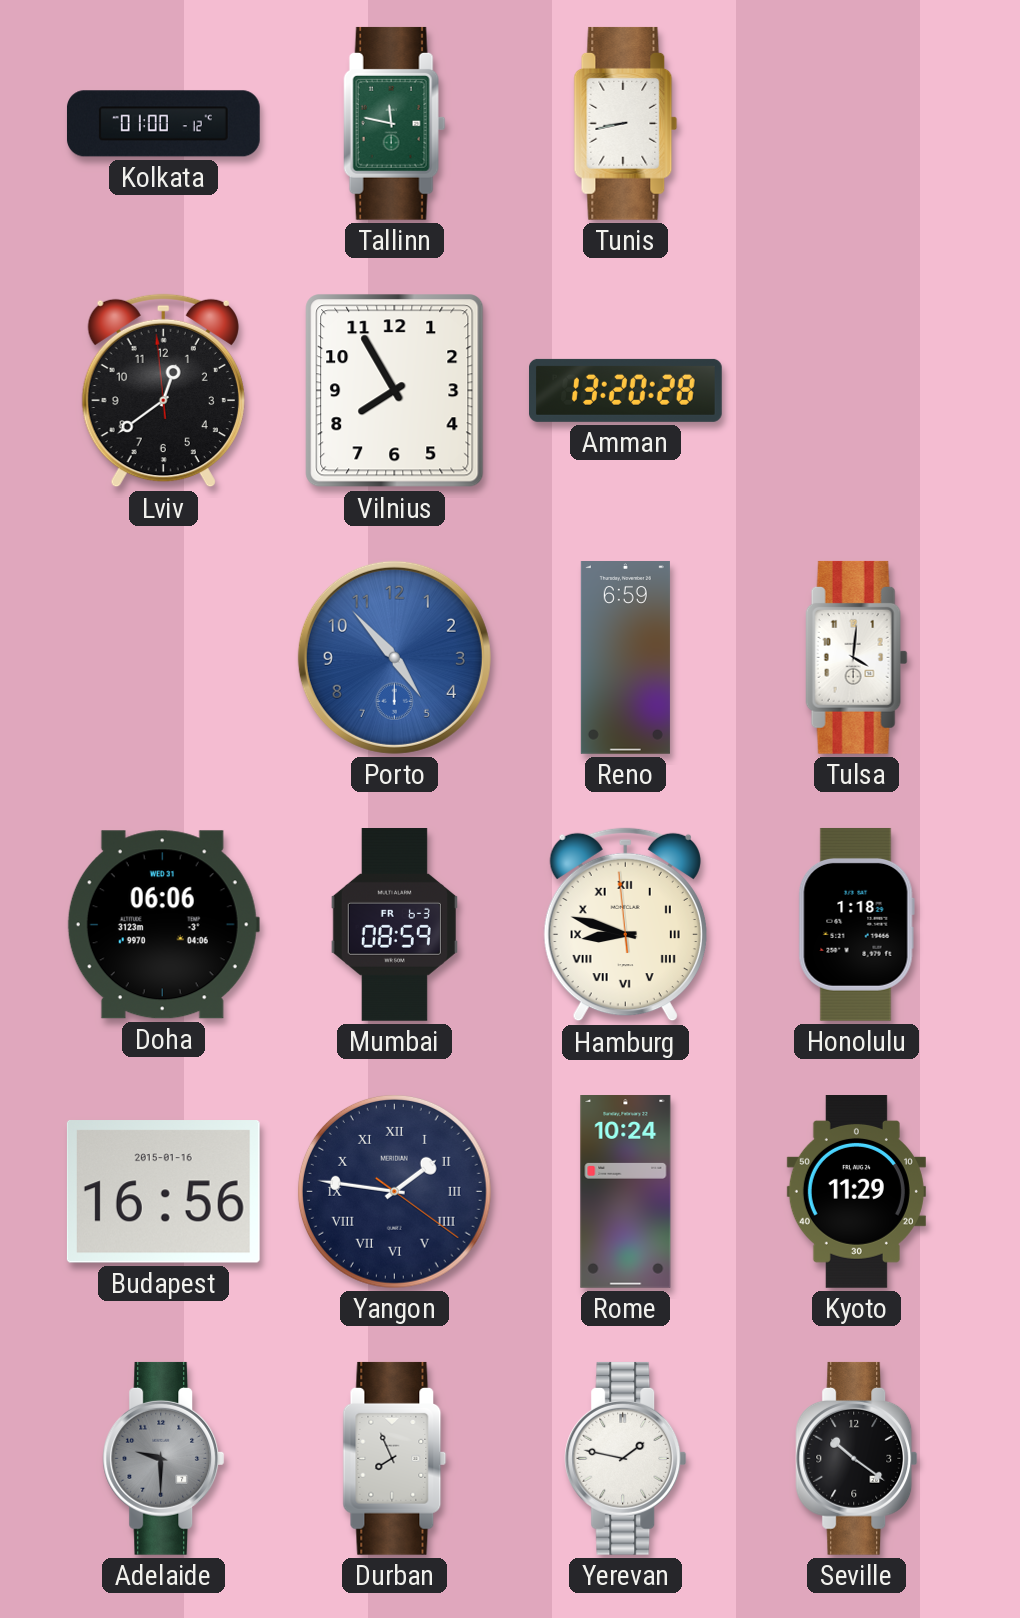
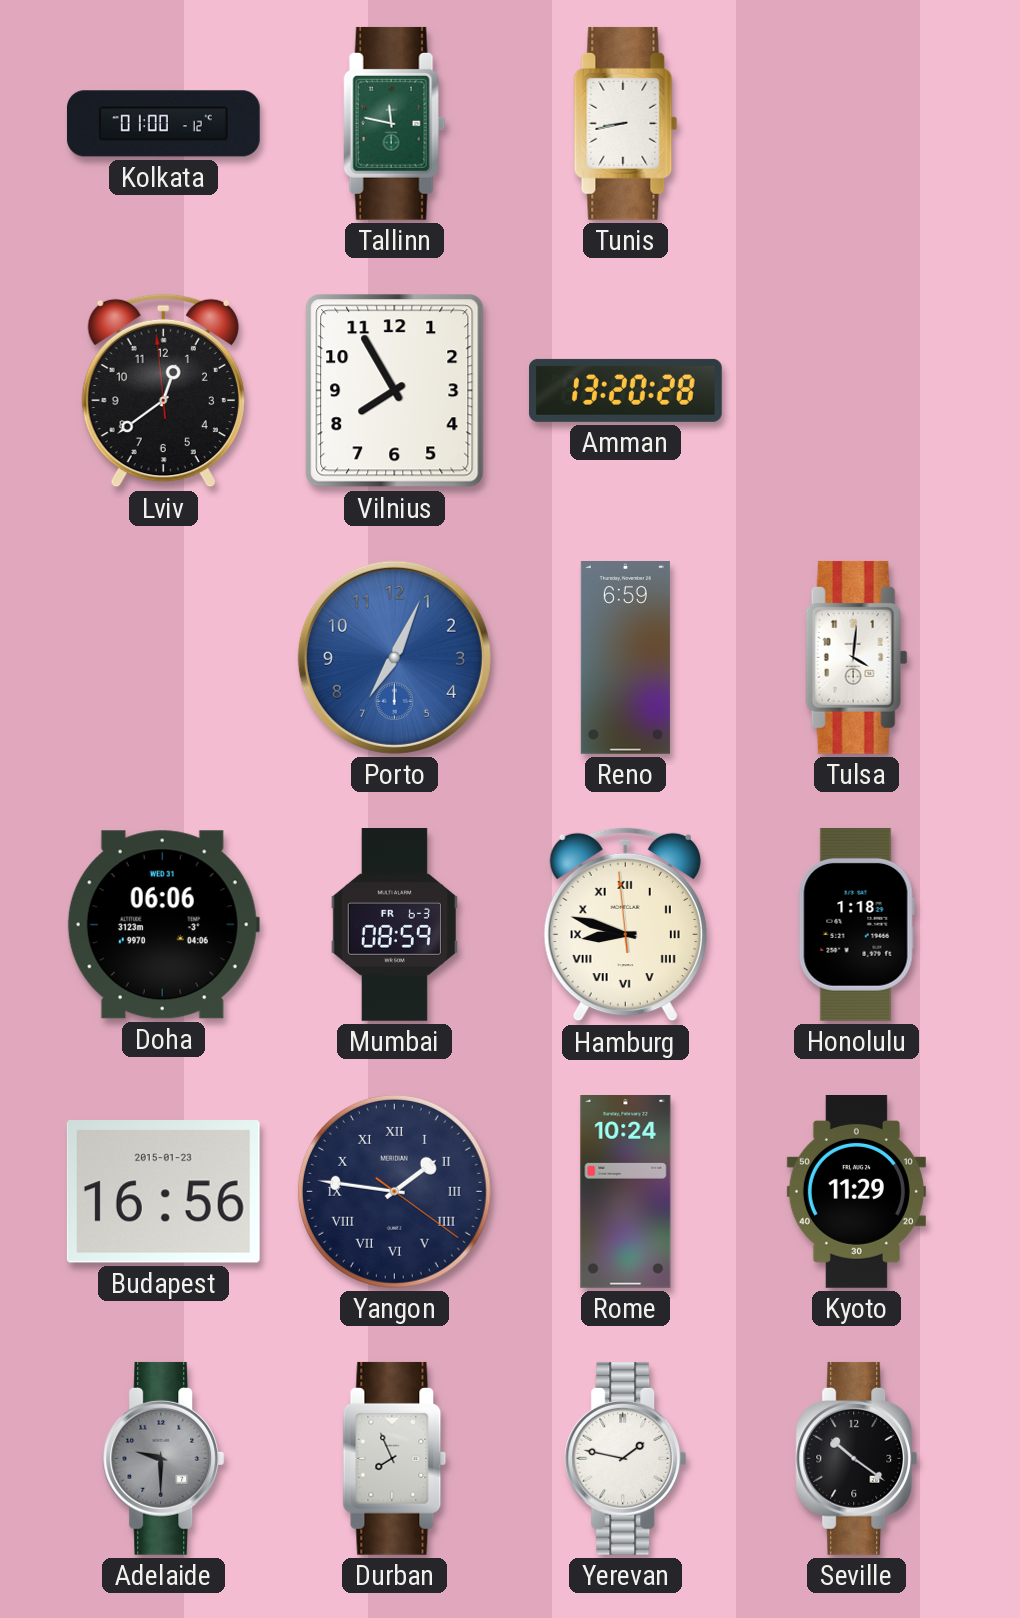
Porto: 4:53 -> 7:04
Budapest date: 2015-01-16 -> 2015-01-23
